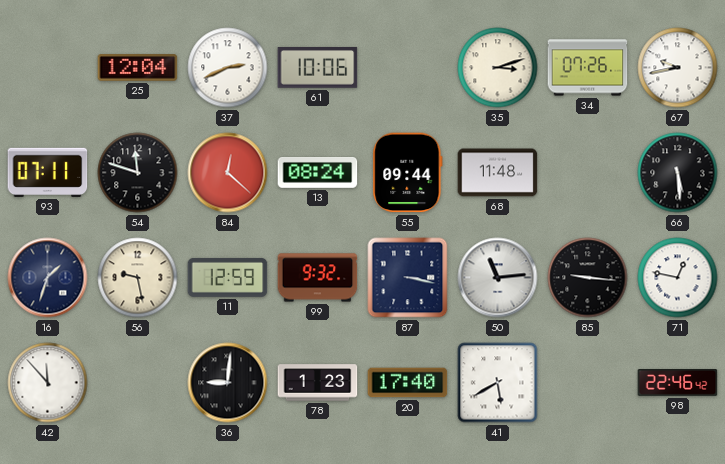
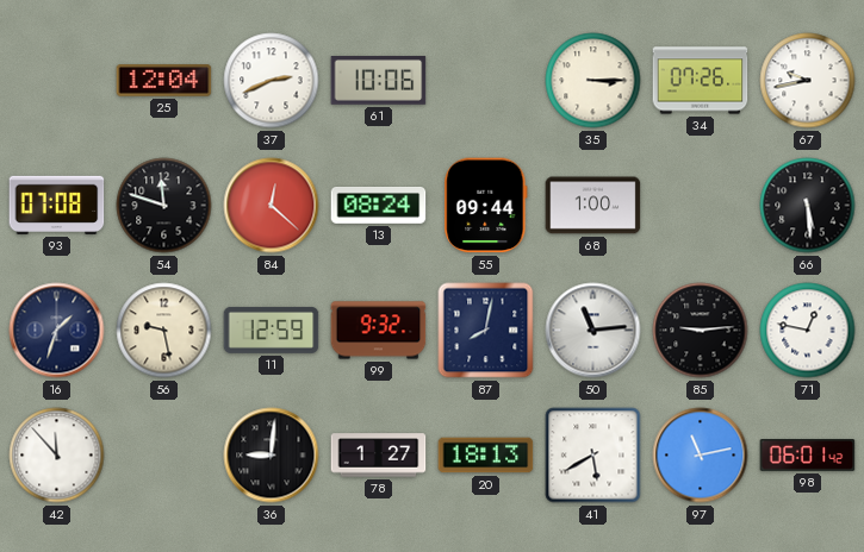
35: 3:12 -> 3:15
93: 07:11 -> 07:08
68: 11:48 -> 1:00
87: 3:17 -> 8:02
85: 9:16 -> 9:14
78: 1:23 -> 1:27
20: 17:40 -> 18:13
97: none -> 11:13
98: 22:46 -> 06:01
